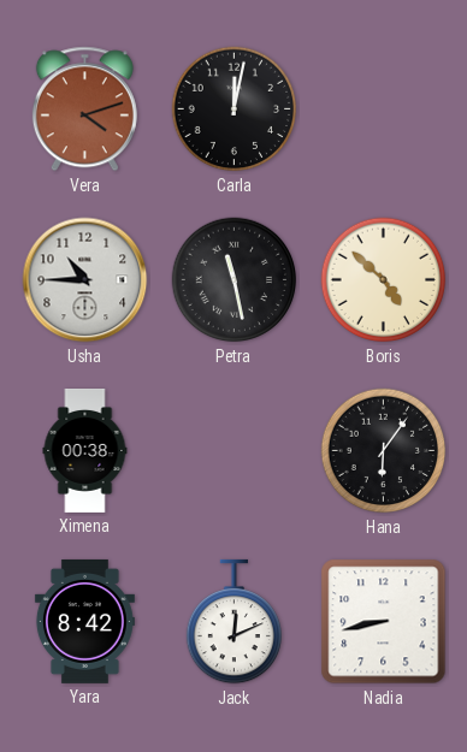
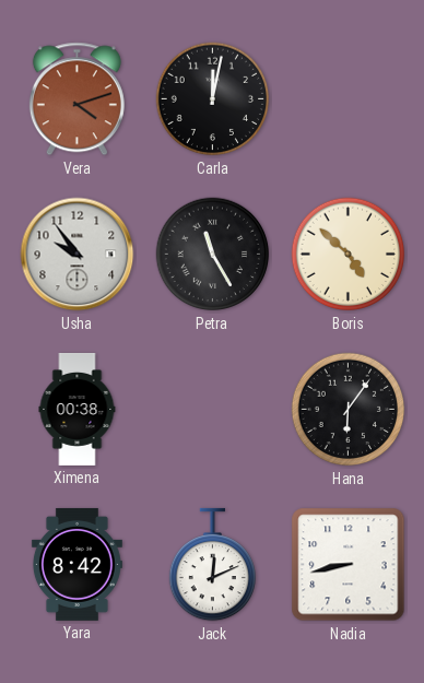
Usha: 10:45 -> 9:54
Petra: 11:28 -> 11:25
